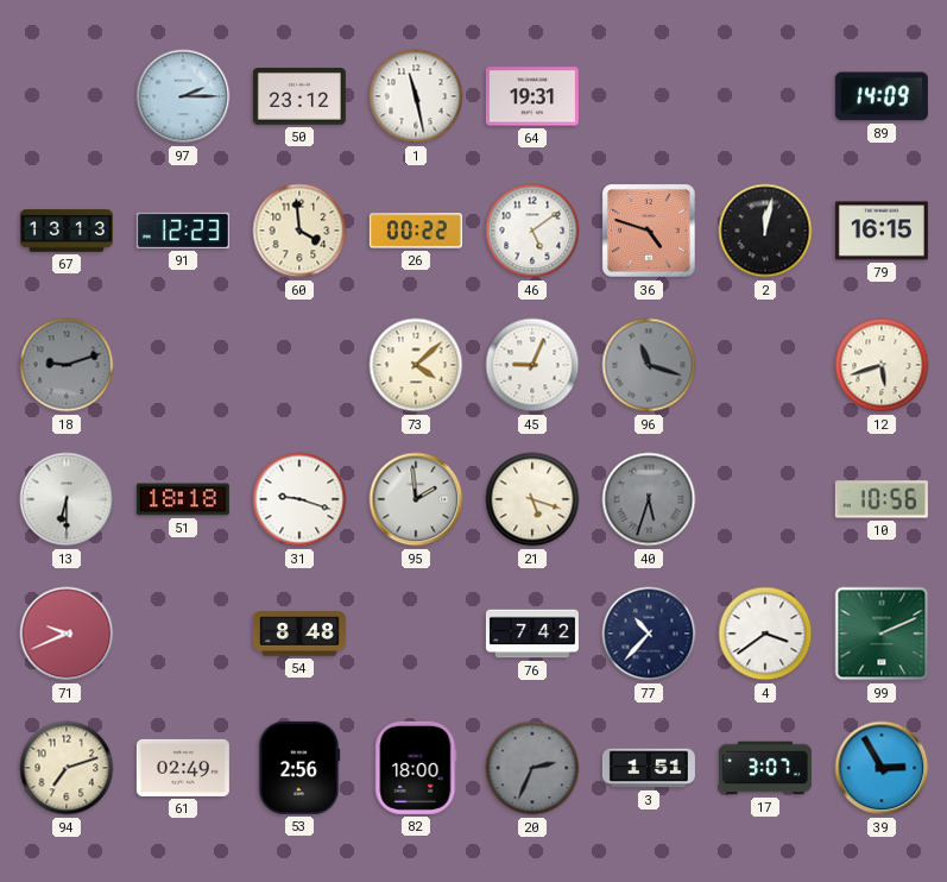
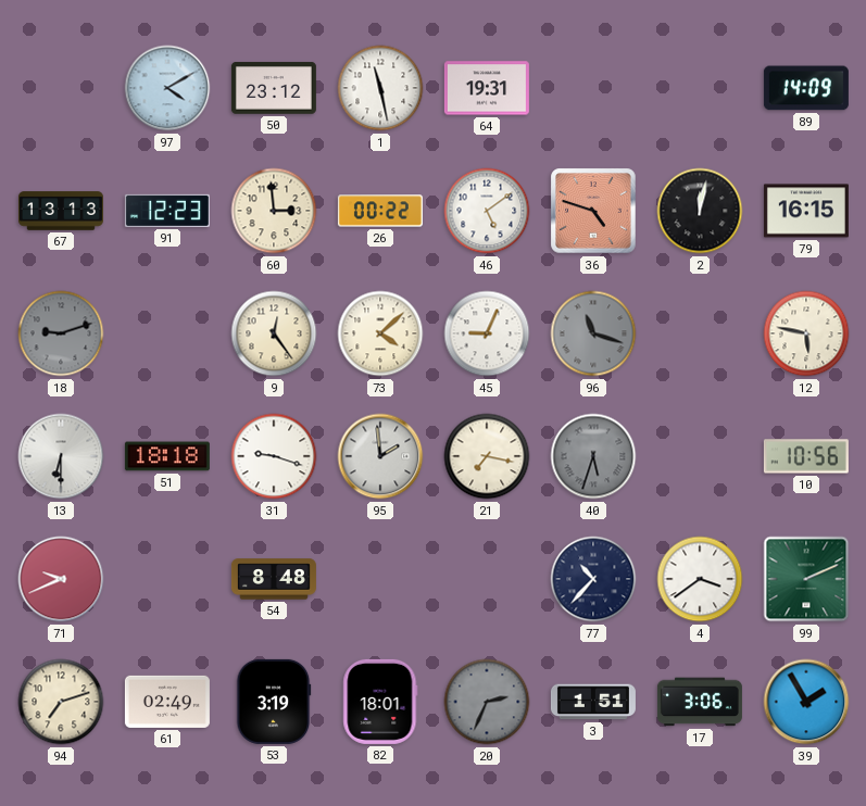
97: 2:15 -> 4:10
60: 3:59 -> 2:59
9: none -> 12:24
12: 5:42 -> 5:47
21: 5:18 -> 7:17
76: 7:42 -> none
53: 2:56 -> 3:19
82: 18:00 -> 18:01
17: 3:07 -> 3:06
39: 2:55 -> 1:55
